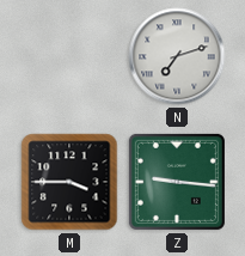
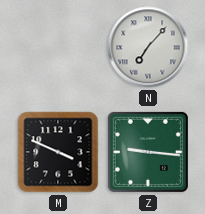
N: 7:12 -> 7:07
M: 3:45 -> 3:49
